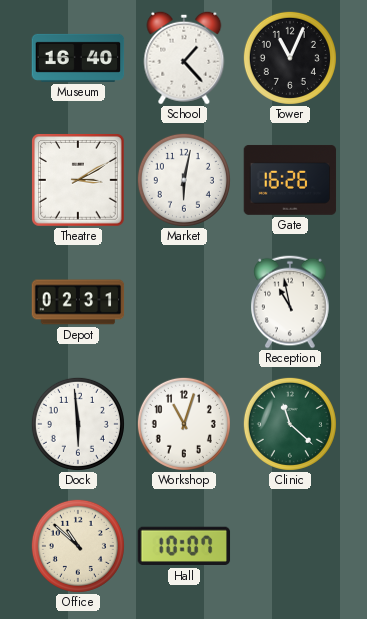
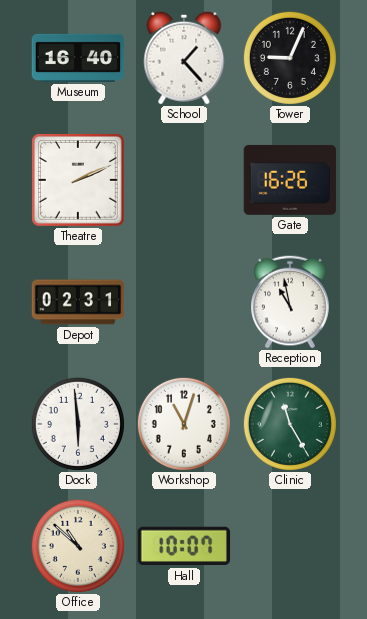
Tower: 11:04 -> 9:04
Theatre: 3:10 -> 2:11
Market: 6:02 -> none
Clinic: 11:22 -> 11:25
